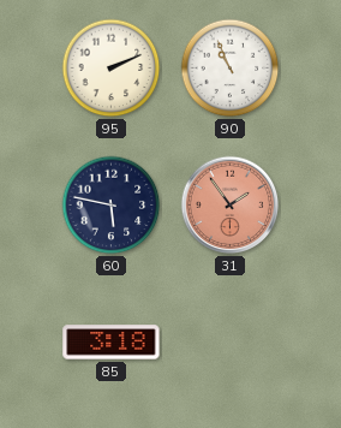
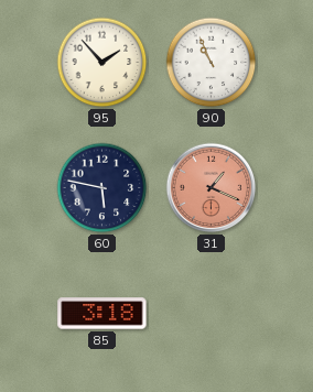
95: 2:11 -> 1:53
31: 1:54 -> 1:19
